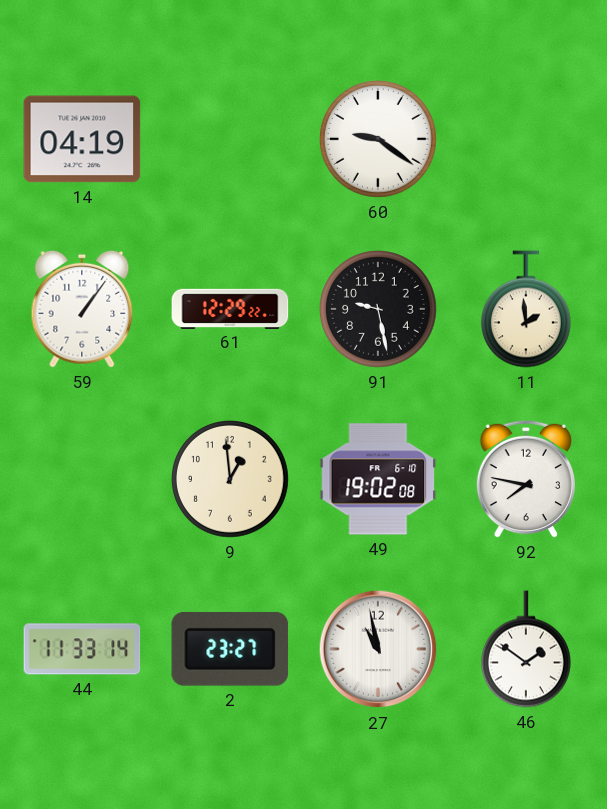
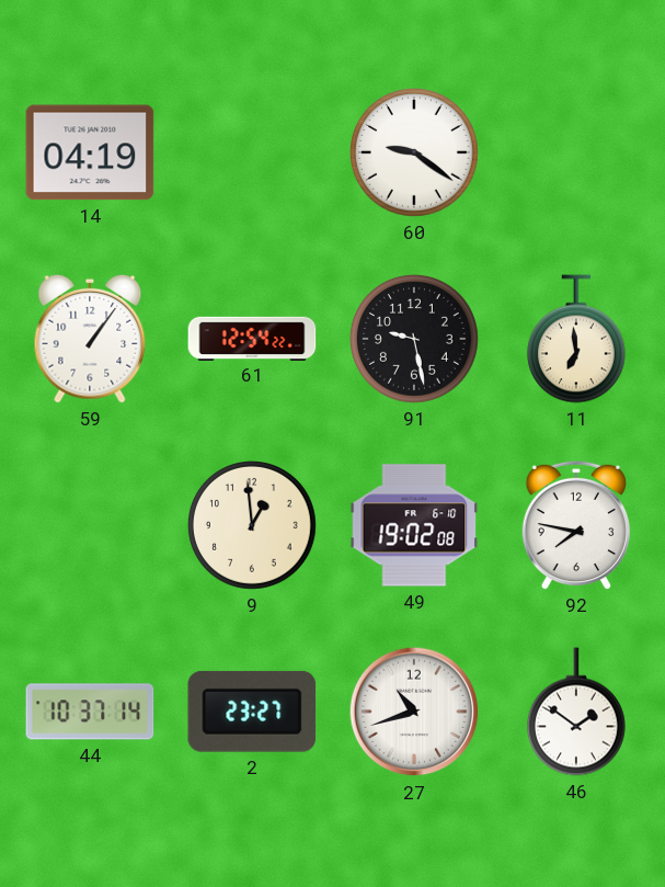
61: 12:29 -> 12:54
11: 1:59 -> 6:59
44: 11:33 -> 10:37
27: 10:58 -> 10:42
